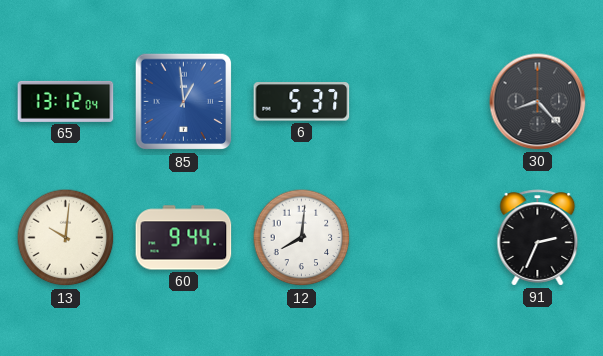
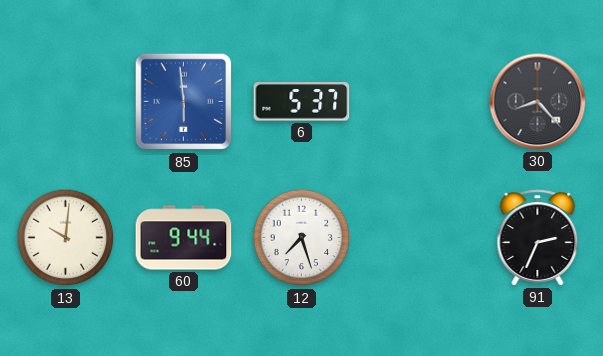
65: 13:12 -> none
85: 12:59 -> 5:59
12: 8:01 -> 7:27
